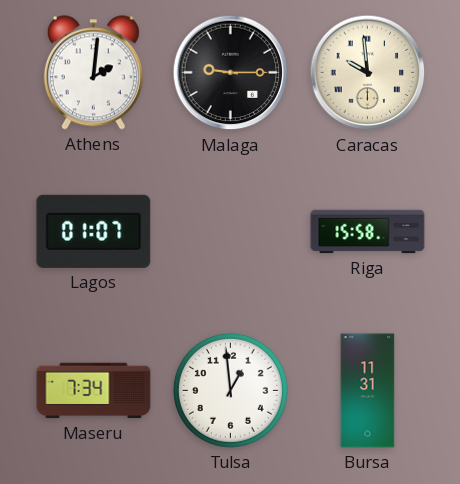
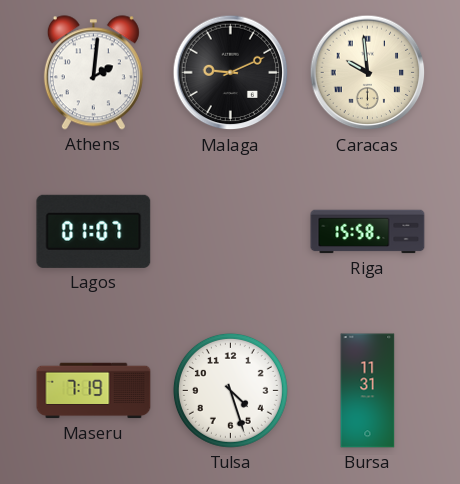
Malaga: 9:15 -> 9:11
Maseru: 7:34 -> 7:19
Tulsa: 12:59 -> 4:27
